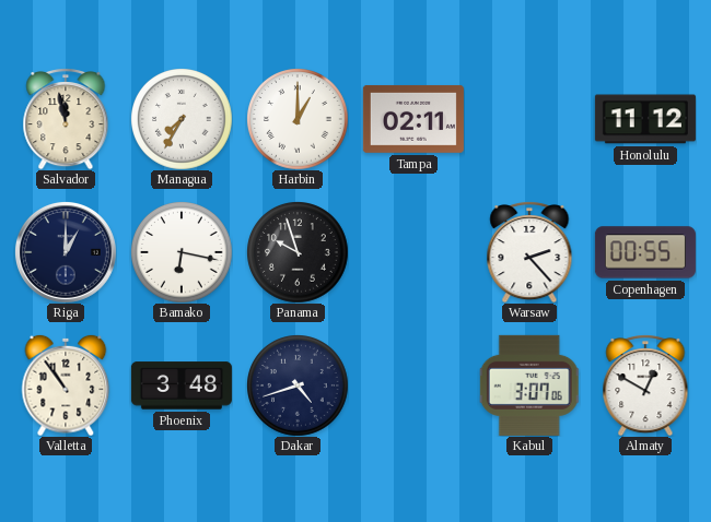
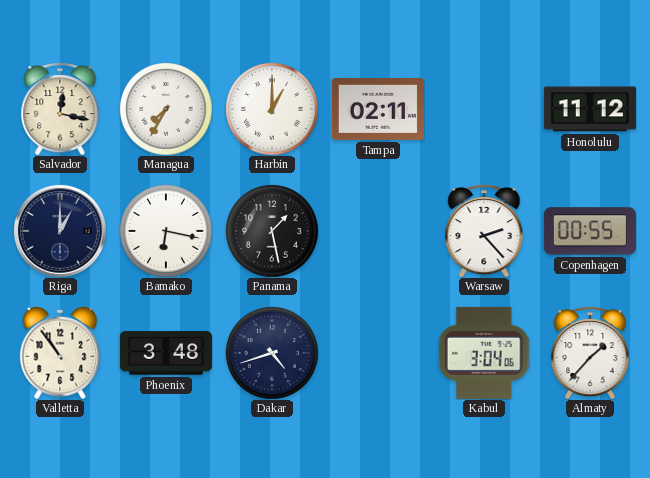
Salvador: 11:58 -> 12:17
Panama: 9:57 -> 1:28
Kabul: 3:07 -> 3:04
Almaty: 12:50 -> 1:37
